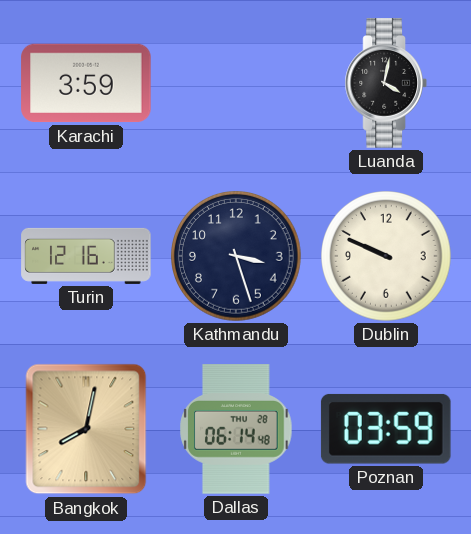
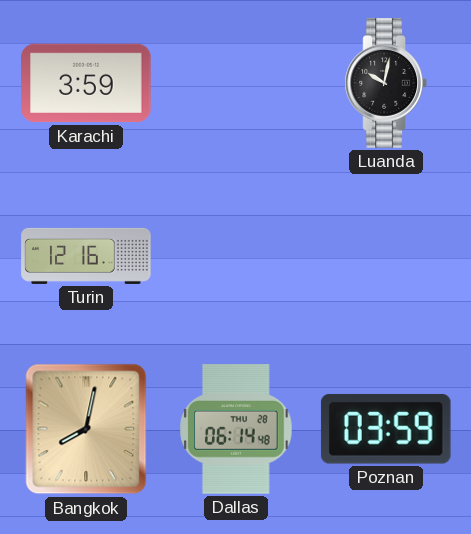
Luanda: 4:02 -> 10:02
Kathmandu: 3:27 -> none
Dublin: 9:49 -> none
